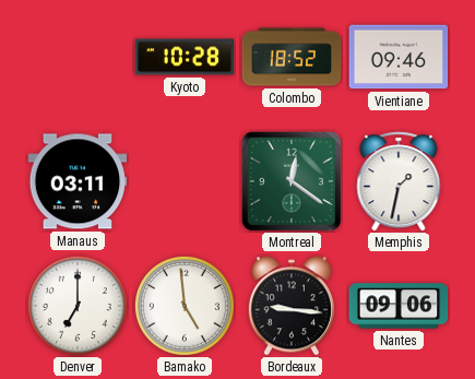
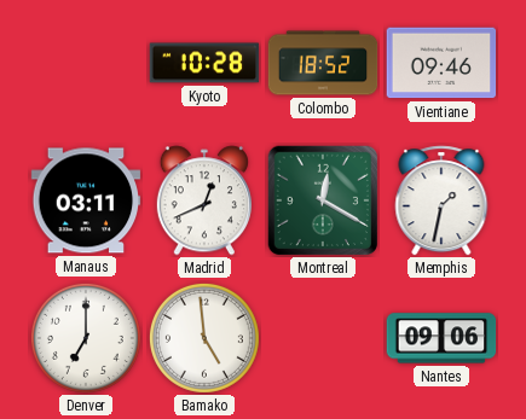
Madrid: none -> 12:41
Montreal: 12:21 -> 12:20
Bordeaux: 9:16 -> none
